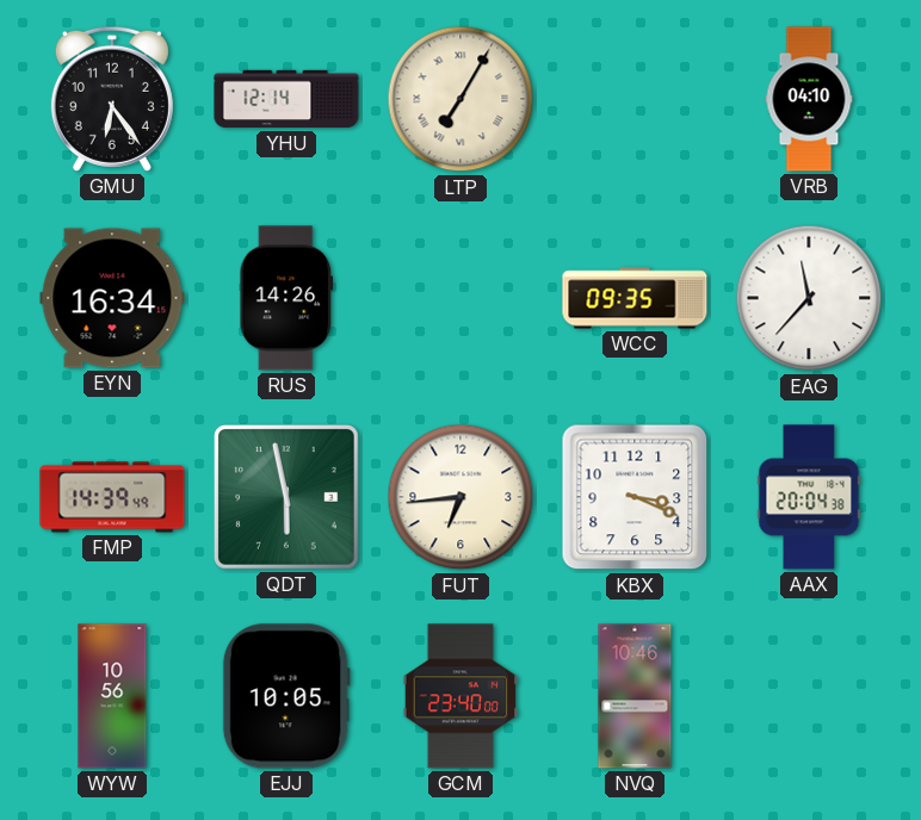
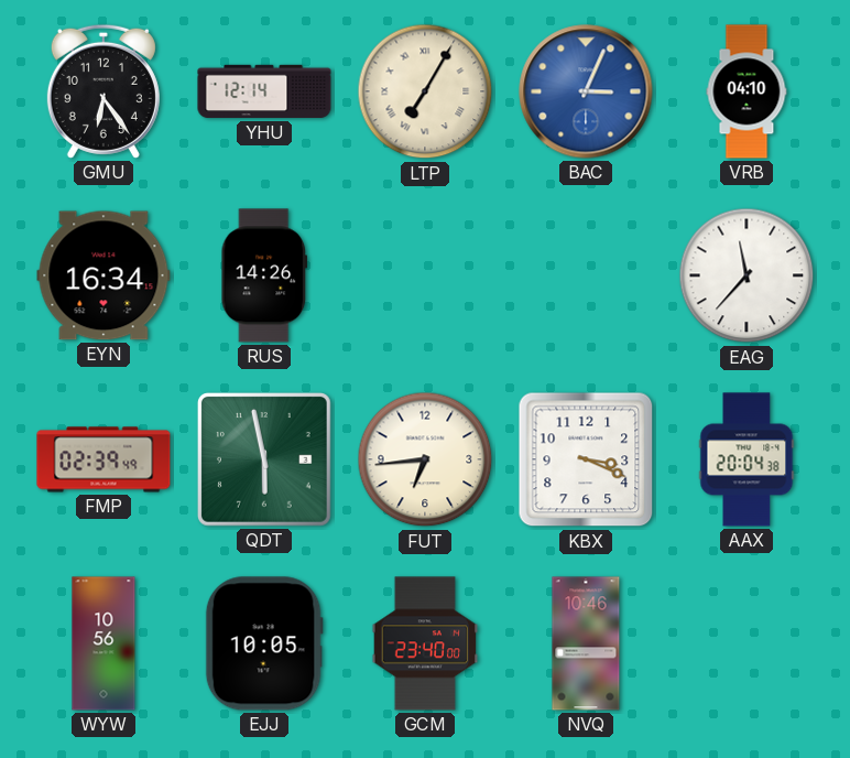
BAC: none -> 3:04
WCC: 09:35 -> none
FMP: 14:39 -> 02:39
